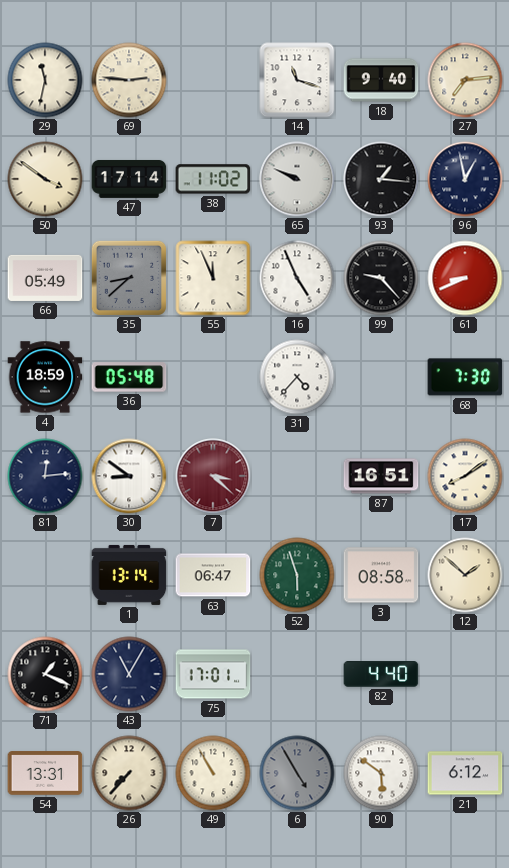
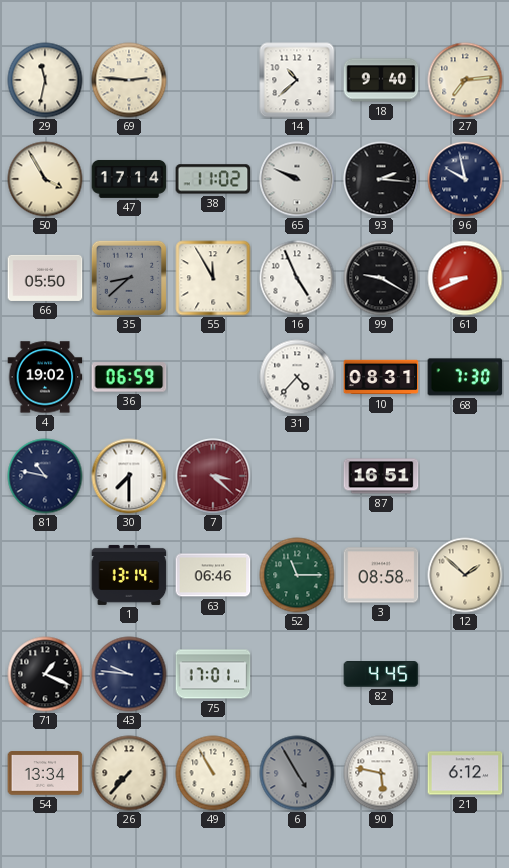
14: 11:18 -> 10:38
50: 3:51 -> 3:55
93: 1:16 -> 2:16
96: 12:58 -> 9:58
66: 05:49 -> 05:50
55: 11:56 -> 11:55
99: 9:23 -> 9:20
4: 18:59 -> 19:02
36: 05:48 -> 06:59
10: none -> 08:31
81: 12:14 -> 10:47
30: 8:51 -> 7:30
17: 8:09 -> none
63: 06:47 -> 06:46
52: 5:57 -> 11:15
43: 11:05 -> 9:46
82: 4:40 -> 4:45
54: 13:31 -> 13:34
90: 5:51 -> 5:47
